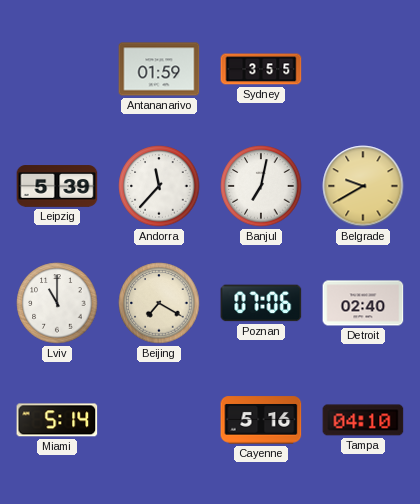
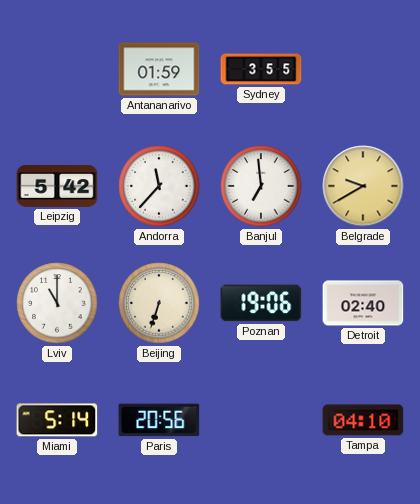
Leipzig: 5:39 -> 5:42
Banjul: 7:02 -> 6:59
Beijing: 7:20 -> 6:33
Poznan: 07:06 -> 19:06
Paris: none -> 20:56
Cayenne: 5:16 -> none
